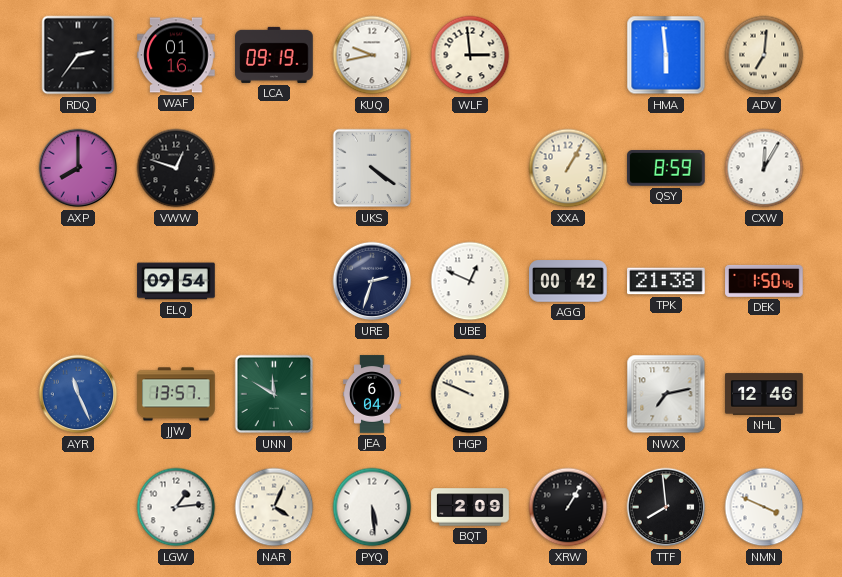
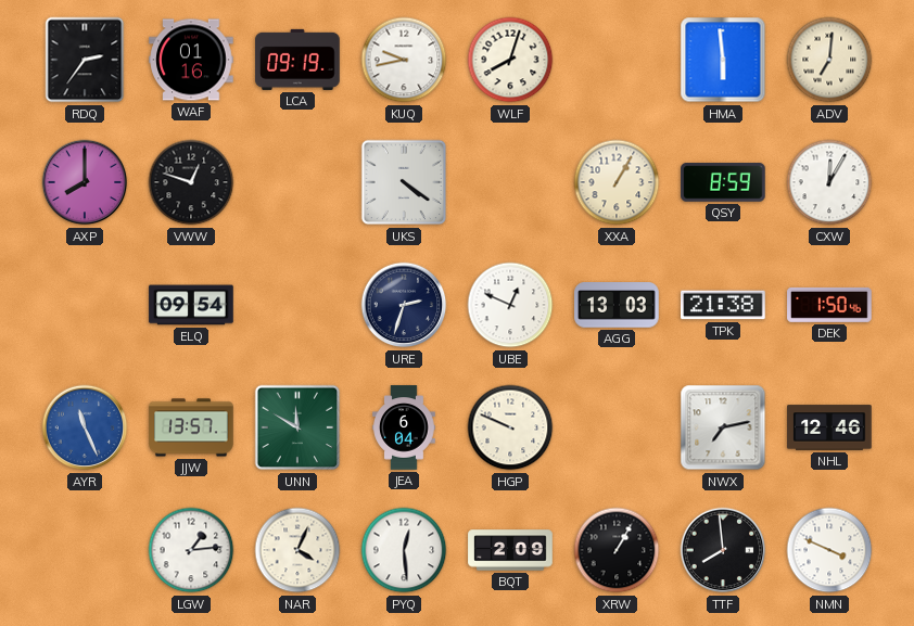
WLF: 2:59 -> 8:03
AGG: 00:42 -> 13:03
PYQ: 5:29 -> 12:29
